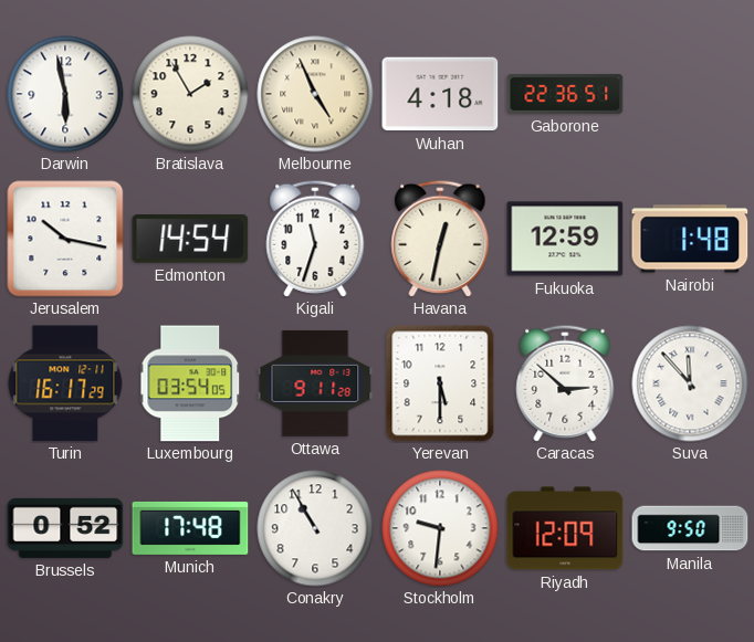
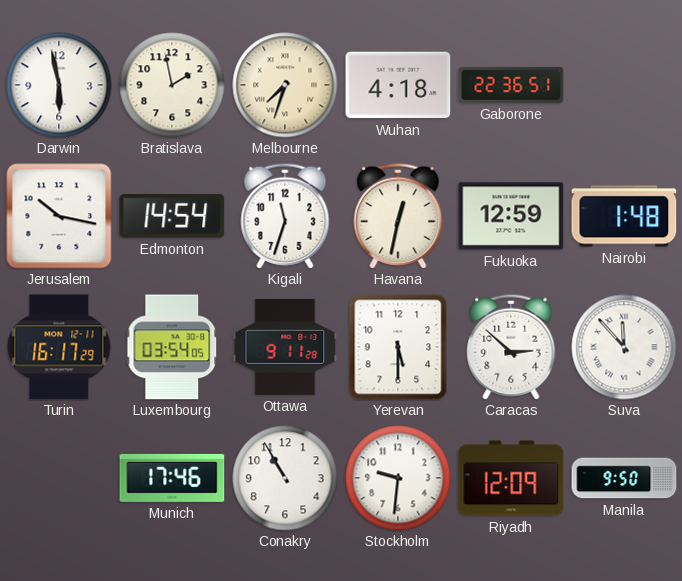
Bratislava: 1:55 -> 1:58
Melbourne: 4:56 -> 7:33
Brussels: 0:52 -> none
Munich: 17:48 -> 17:46
